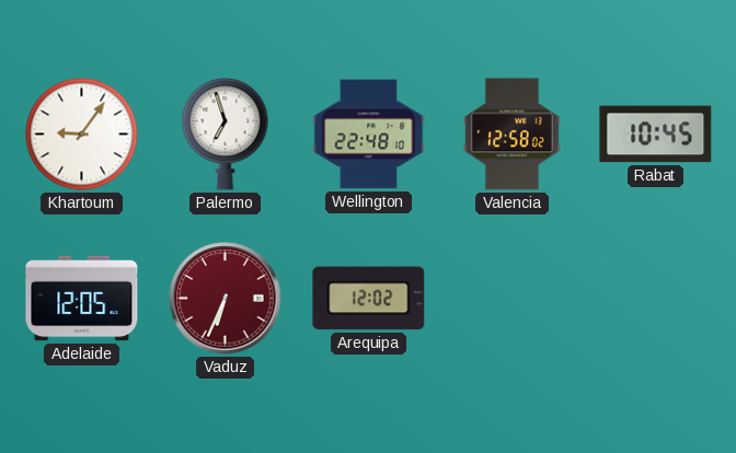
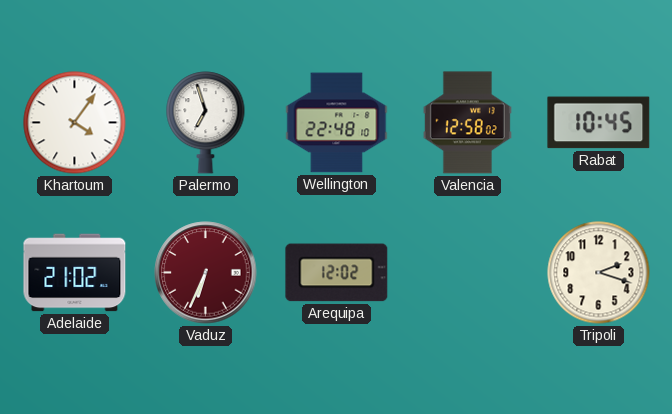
Khartoum: 9:06 -> 4:06
Adelaide: 12:05 -> 21:02
Tripoli: none -> 2:18
